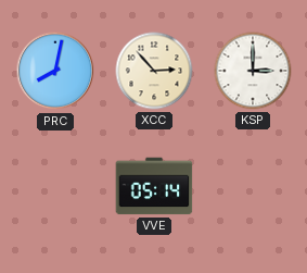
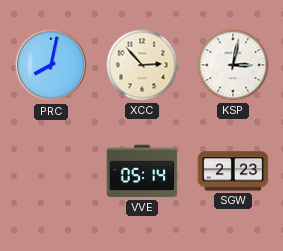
KSP: 3:00 -> 3:02
SGW: none -> 2:23
